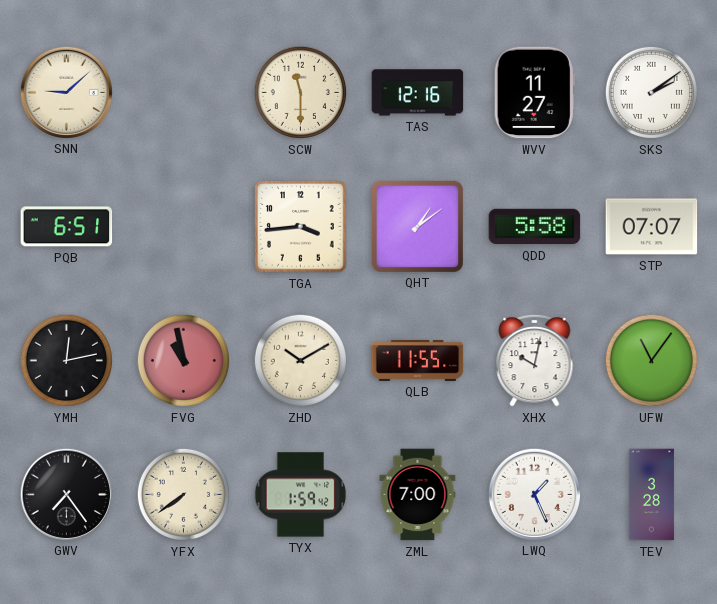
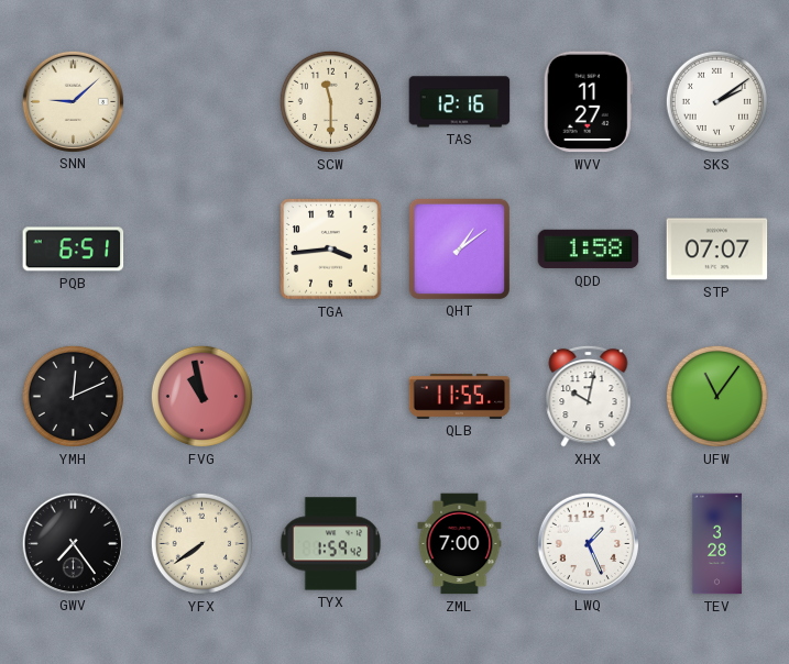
QDD: 5:58 -> 1:58
YMH: 12:13 -> 12:11
ZHD: 10:10 -> none
